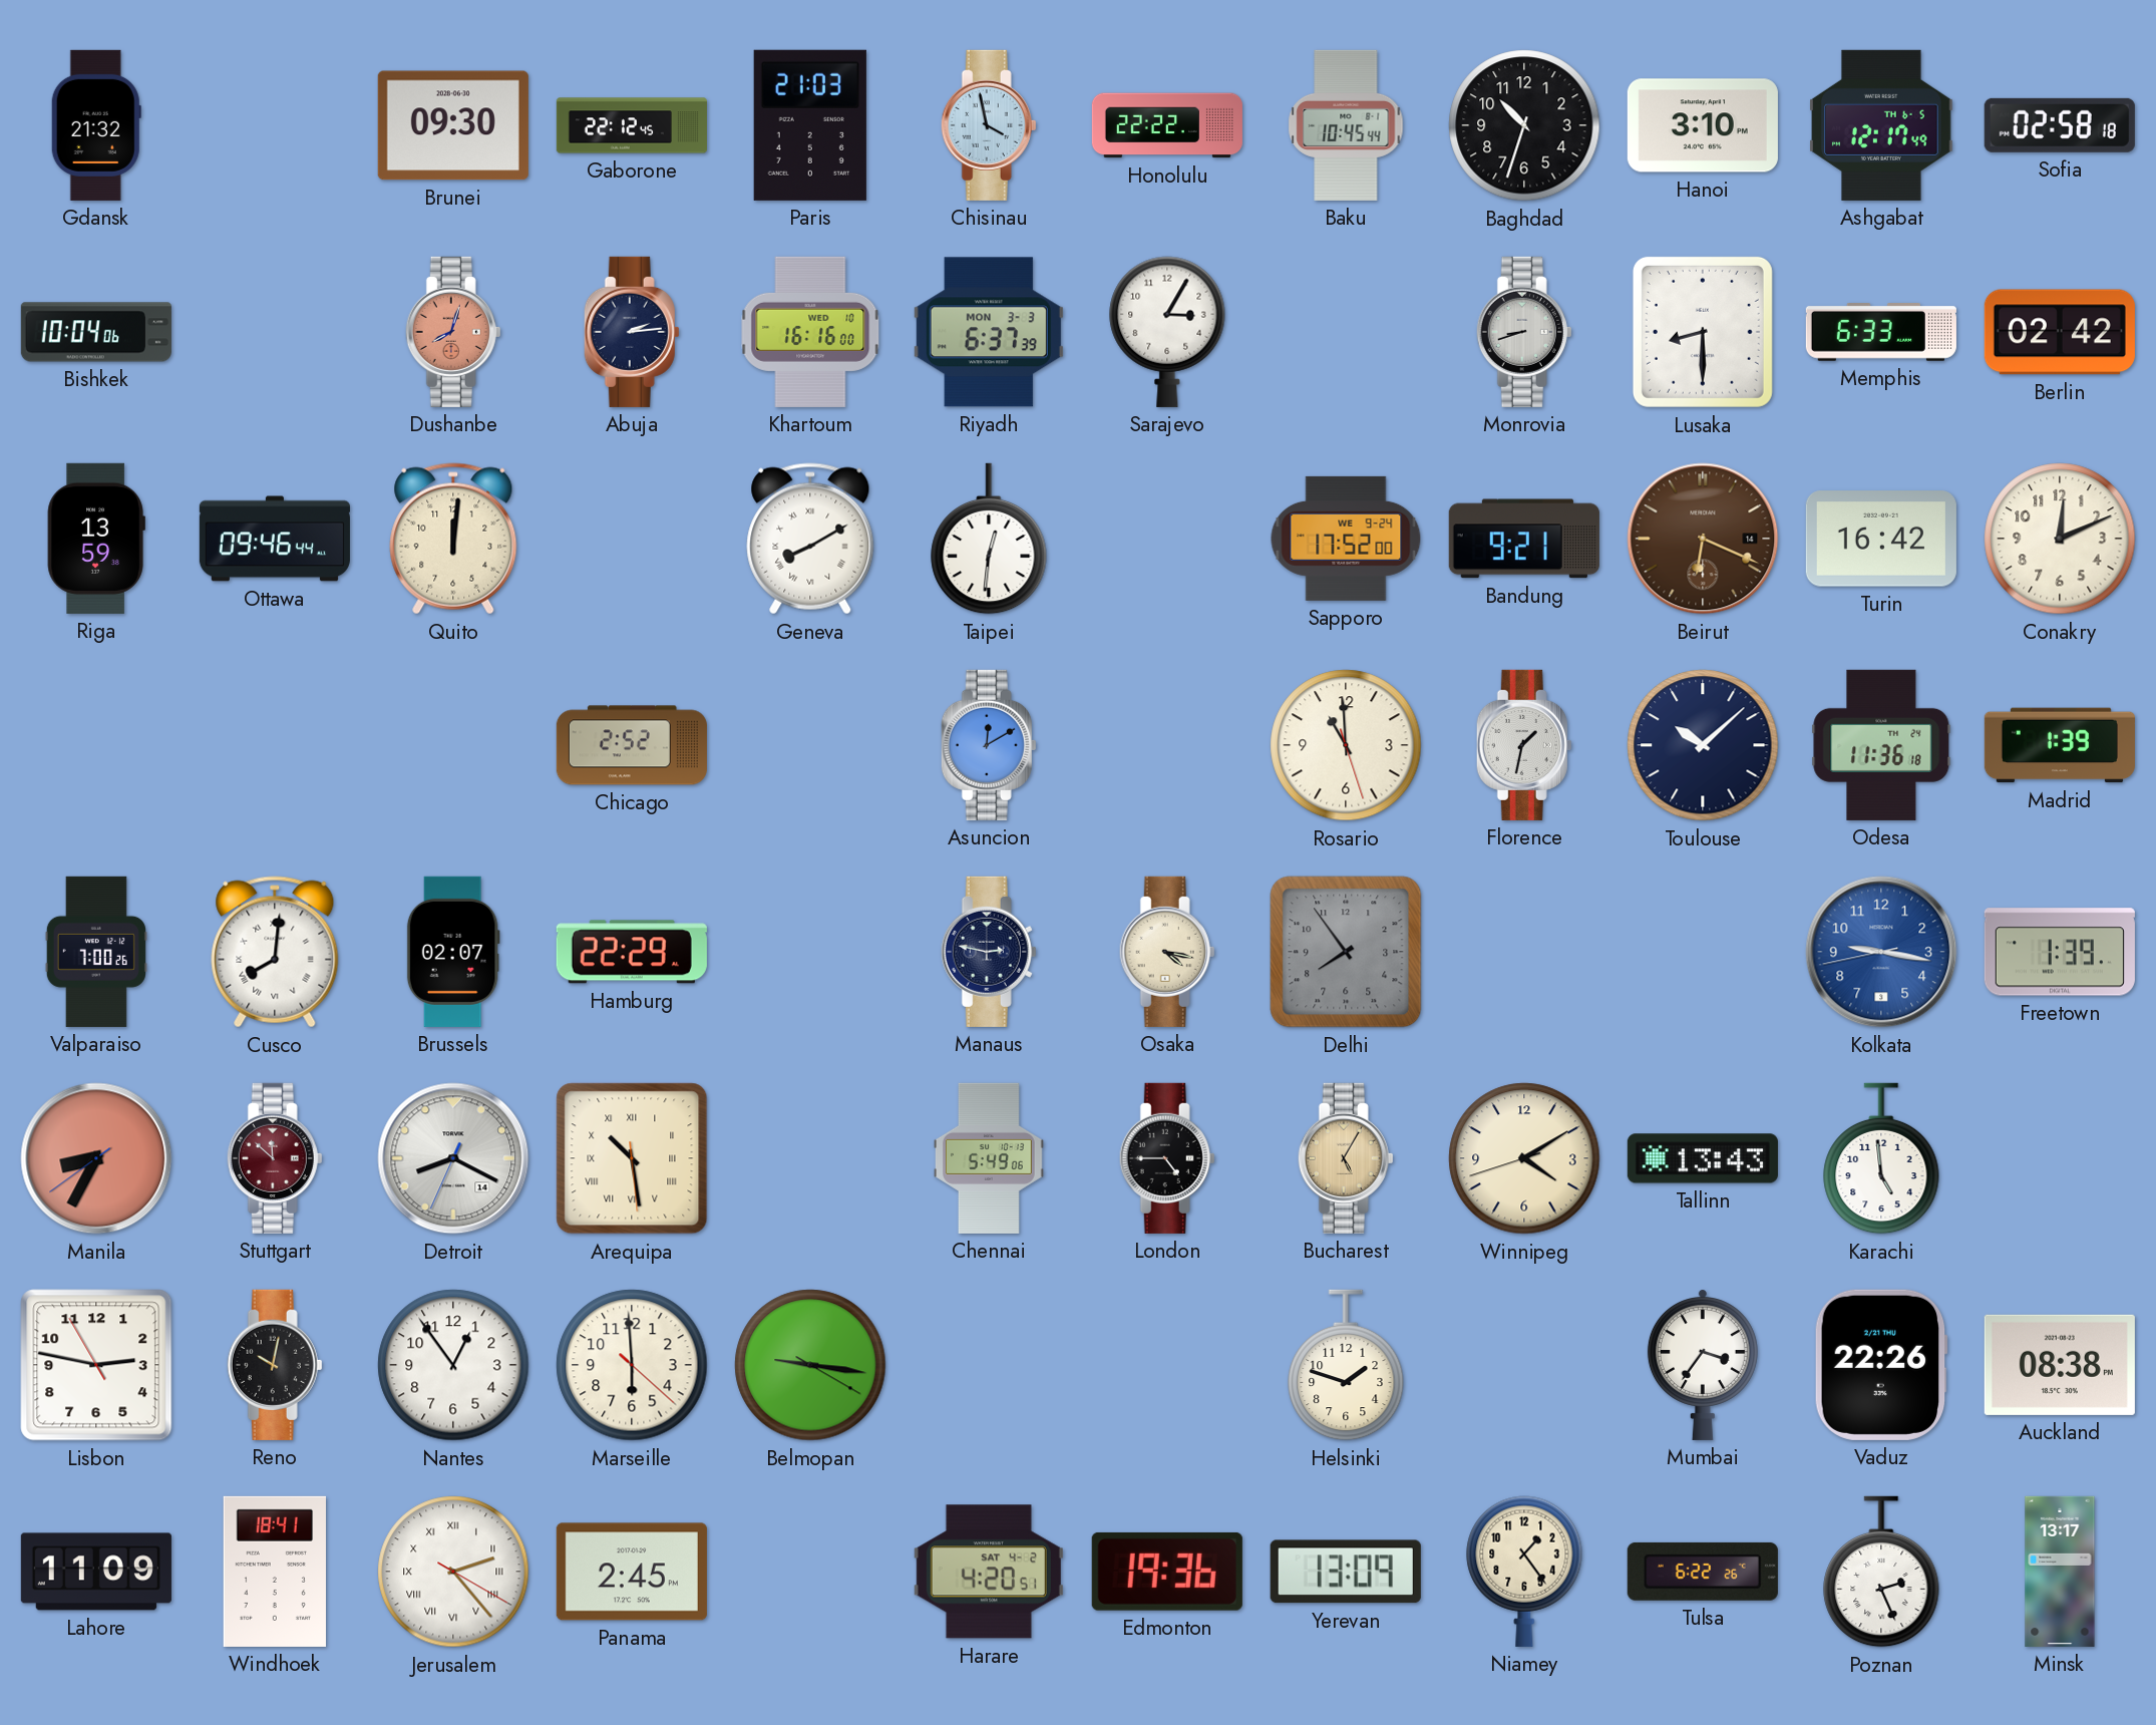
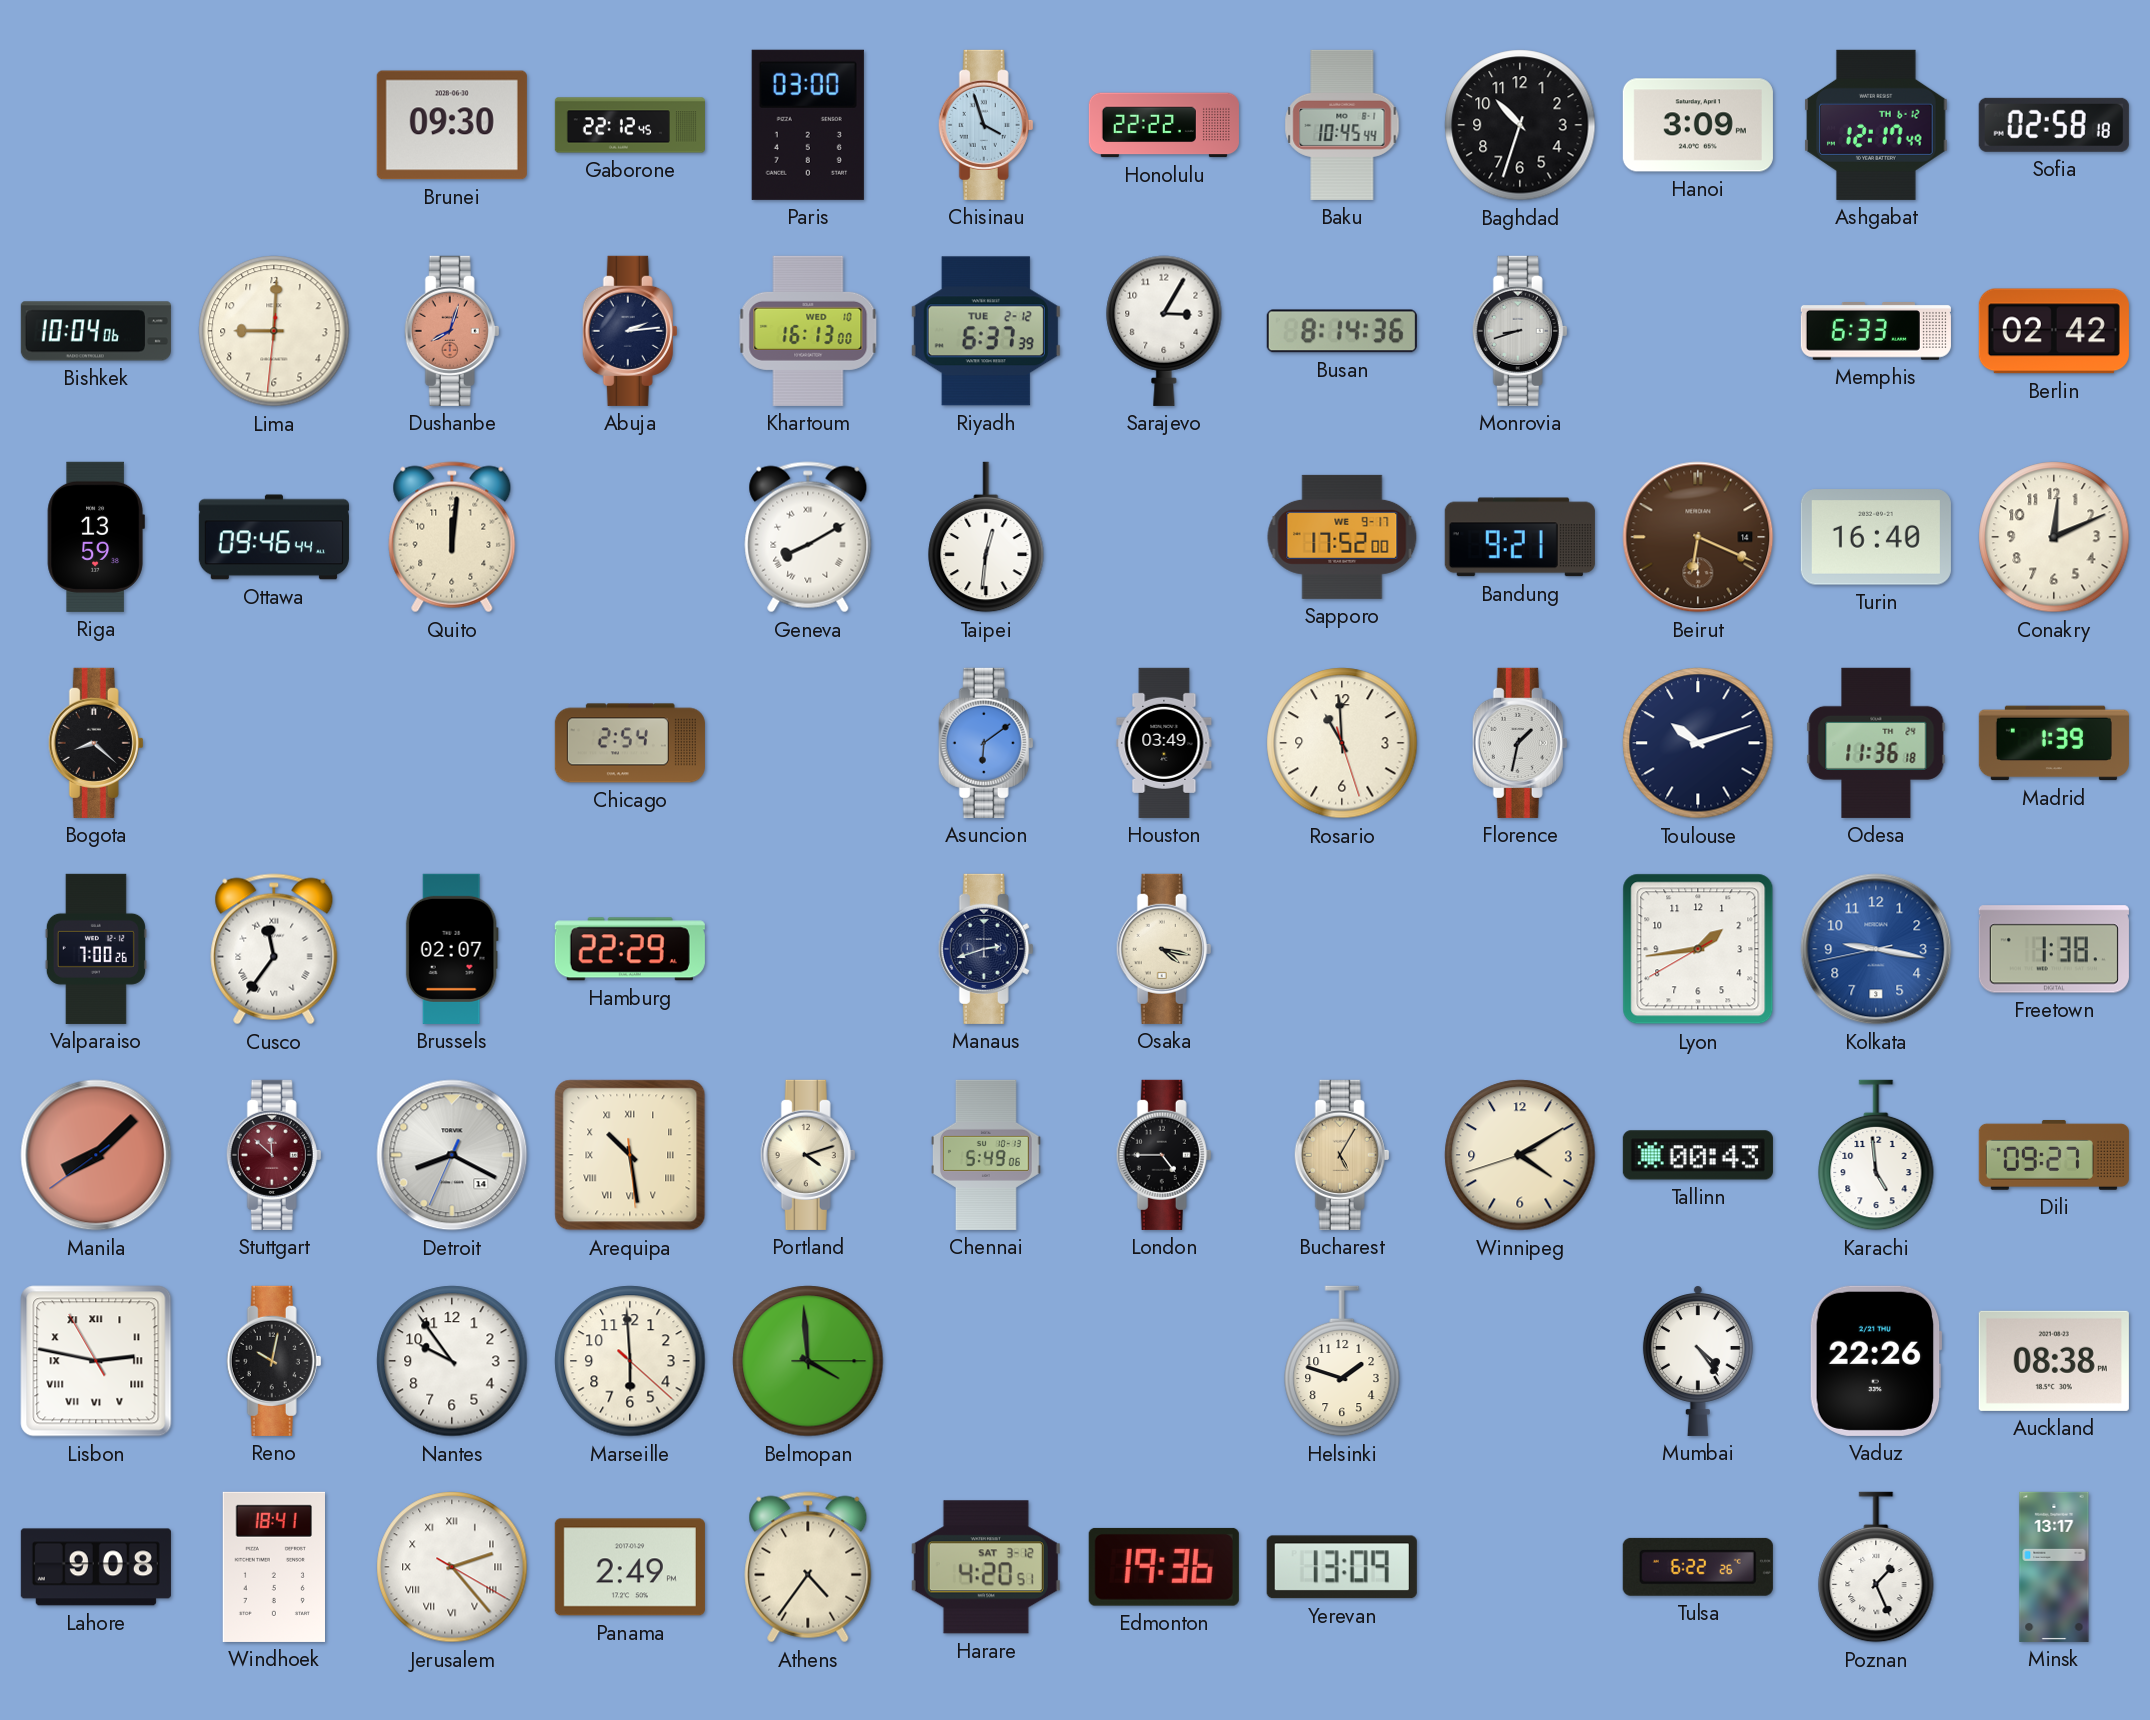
Gdansk: 21:32 -> none
Paris: 21:03 -> 03:00
Chisinau: 3:58 -> 3:57
Hanoi: 3:10 -> 3:09
Ashgabat date: TH 6-5 -> TH 6-12
Lima: none -> 9:00
Khartoum: 16:16 -> 16:13
Riyadh date: MON 3-3 -> TUE 2-12
Busan: none -> 8:14
Lusaka: 8:30 -> none
Sapporo date: WE 9-24 -> WE 9-17
Turin: 16:42 -> 16:40
Bogota: none -> 8:22
Chicago: 2:52 -> 2:54
Asuncion: 12:10 -> 6:09
Houston: none -> 03:49
Toulouse: 10:08 -> 10:12
Cusco: 8:01 -> 11:36
Manaus: 2:47 -> 2:42
Delhi: 7:54 -> none
Lyon: none -> 1:43
Freetown: 1:39 -> 1:38
Manila: 8:34 -> 8:07
Portland: none -> 4:12
Tallinn: 13:43 -> 00:43
Dili: none -> 09:27
Lisbon numerals: Arabic -> Roman
Nantes: 12:54 -> 9:54
Belmopan: 9:16 -> 3:59
Mumbai: 3:36 -> 4:24
Lahore: 11:09 -> 9:08
Panama: 2:45 -> 2:49
Athens: none -> 4:36
Harare date: SAT 4-2 -> SAT 3-12
Niamey: 1:24 -> none
Poznan: 2:26 -> 1:26
